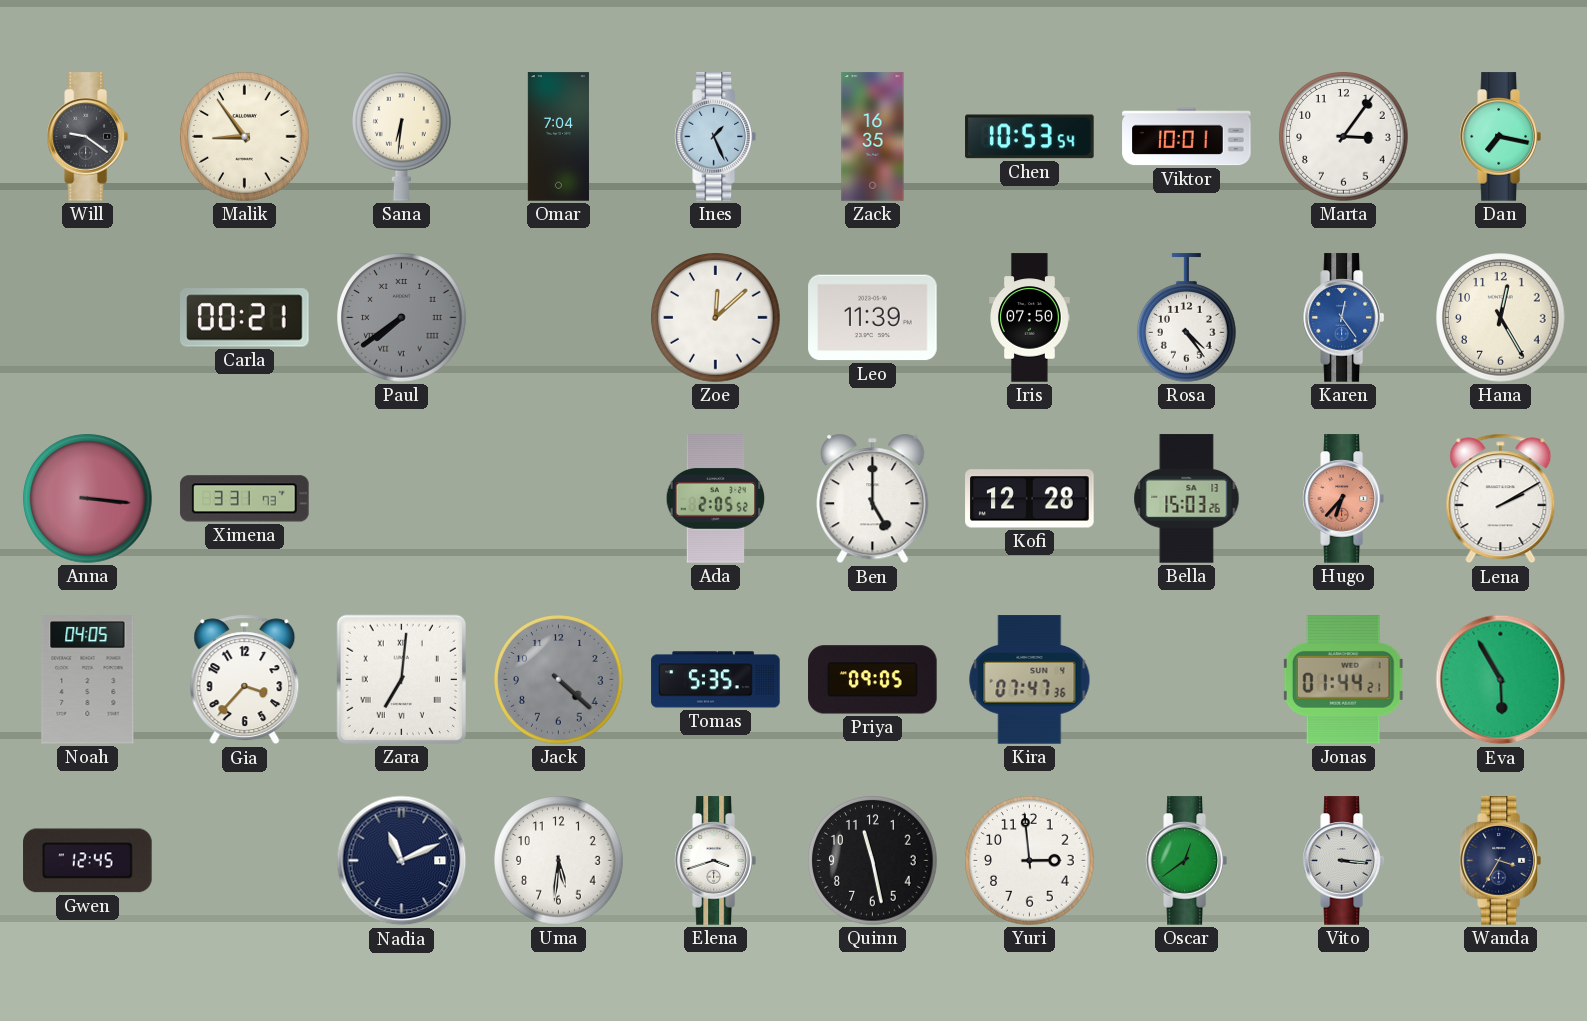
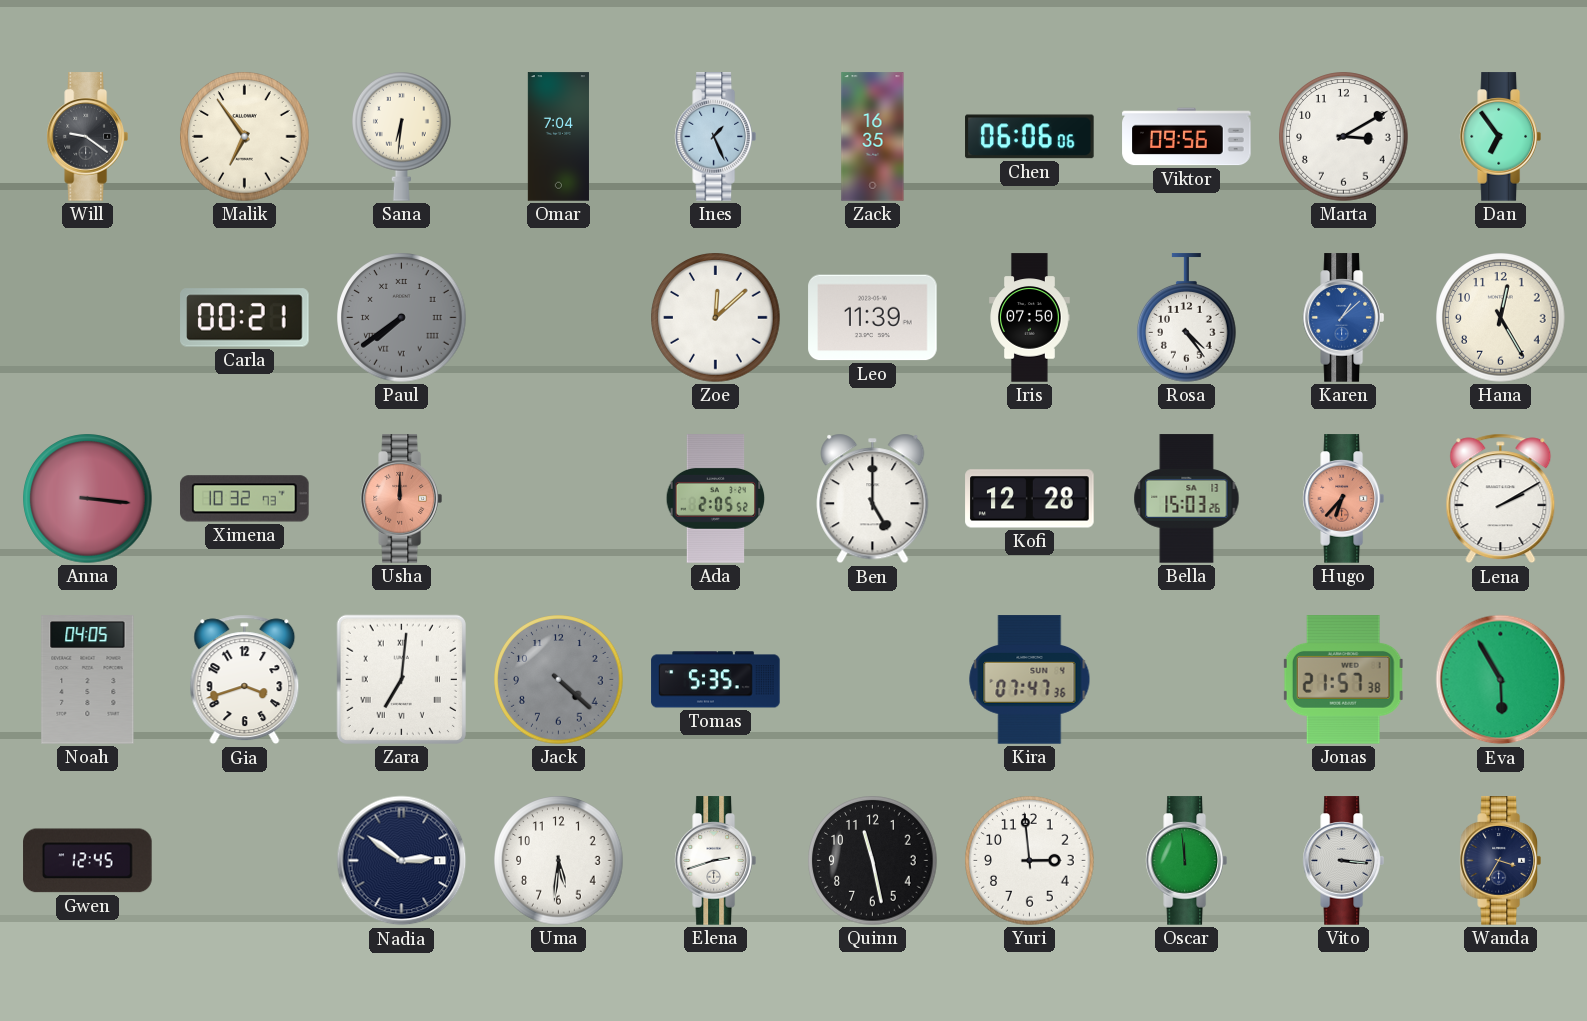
Malik: 8:54 -> 6:54
Chen: 10:53 -> 06:06
Viktor: 10:01 -> 09:56
Marta: 3:06 -> 3:10
Dan: 7:17 -> 6:54
Karen: 12:24 -> 1:08
Ximena: 3:31 -> 10:32
Usha: none -> 12:00
Gia: 3:37 -> 3:42
Priya: 09:05 -> none
Jonas: 01:44 -> 21:57
Nadia: 11:11 -> 2:51
Elena: 3:42 -> 2:42
Oscar: 12:39 -> 11:59
